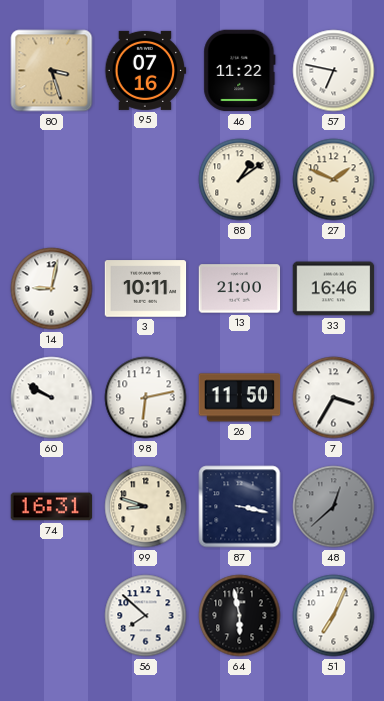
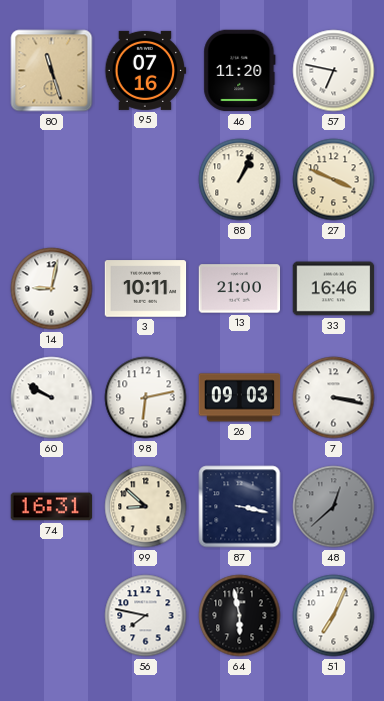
80: 3:27 -> 11:27
46: 11:22 -> 11:20
88: 1:09 -> 1:04
27: 1:49 -> 3:49
26: 11:50 -> 09:03
7: 3:35 -> 3:17
99: 8:48 -> 8:52
56: 7:52 -> 7:47
